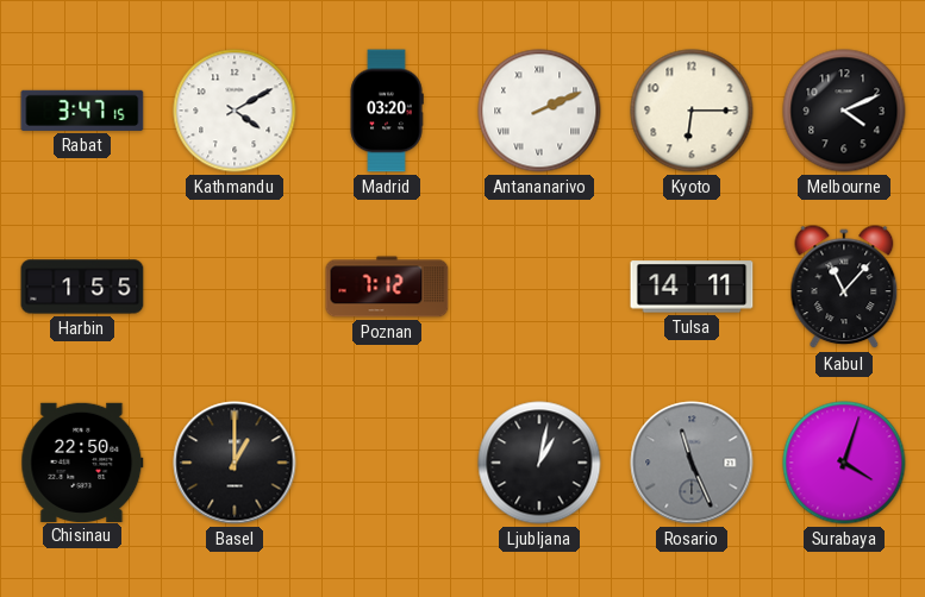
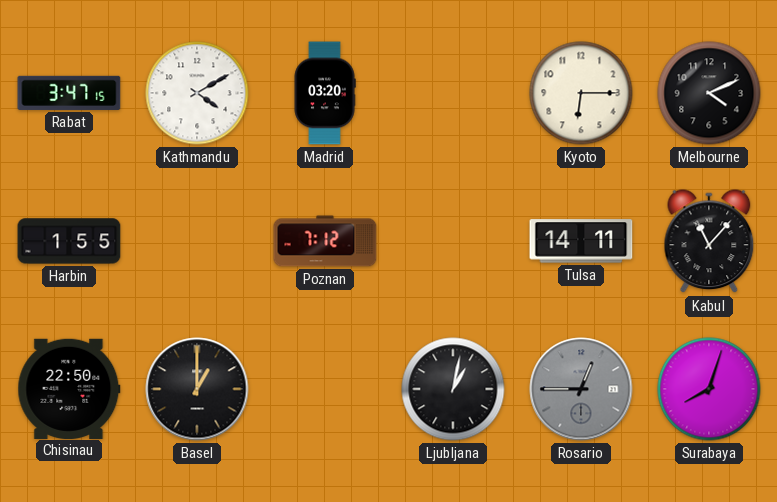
Antananarivo: 2:11 -> none
Rosario: 11:26 -> 12:45
Surabaya: 4:03 -> 8:03
